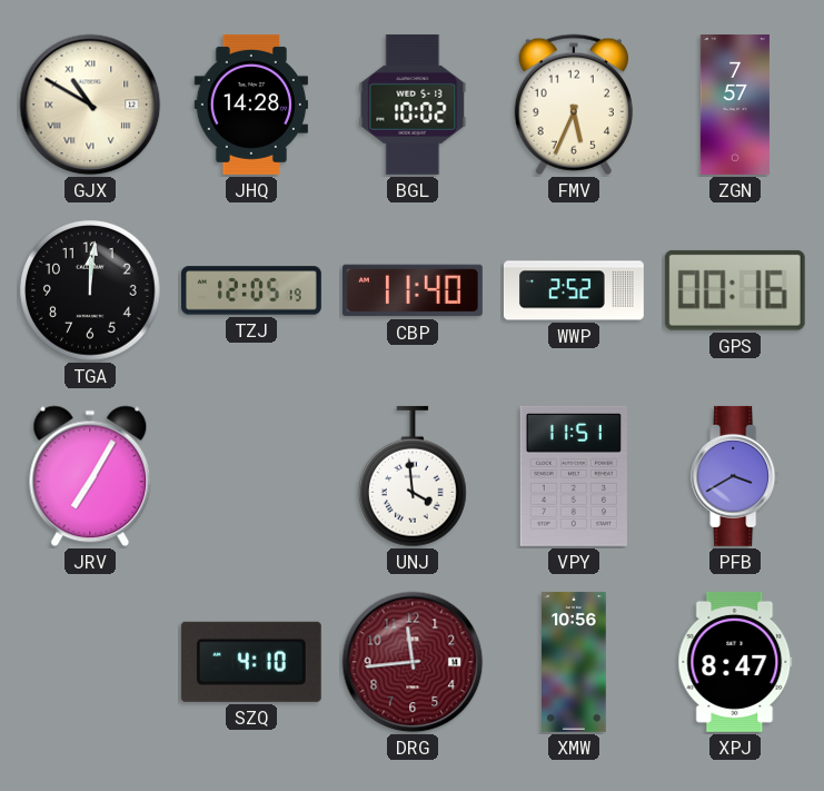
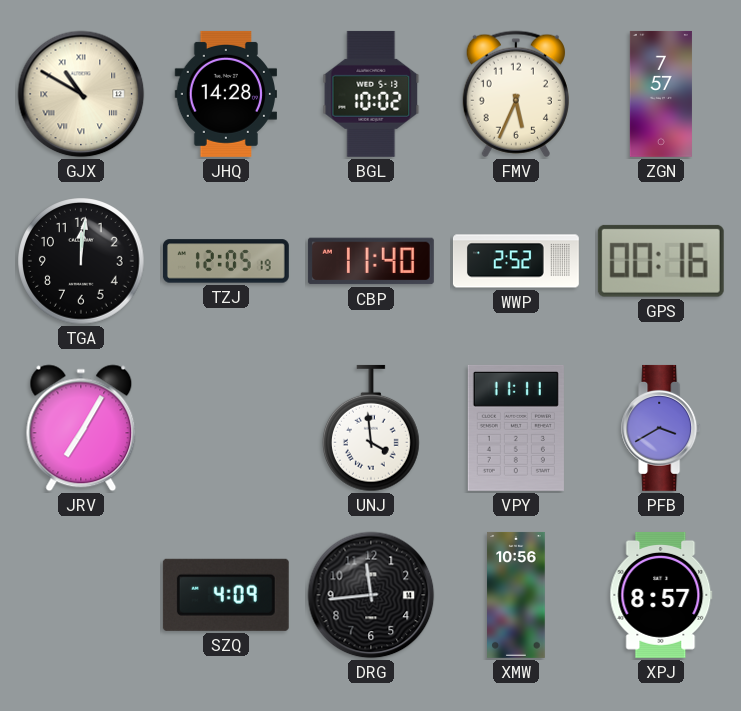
VPY: 11:51 -> 11:11
SZQ: 4:10 -> 4:09
DRG dial: burgundy -> black
XPJ: 8:47 -> 8:57
